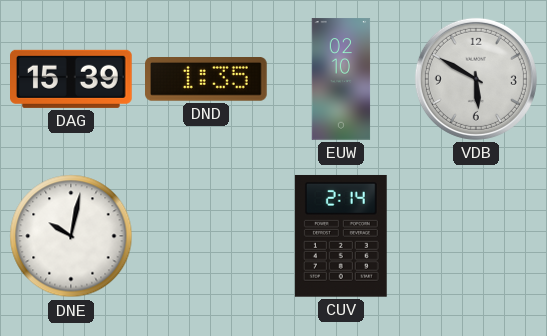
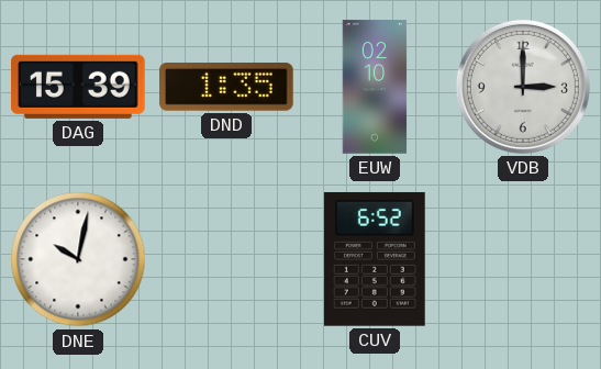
VDB: 5:50 -> 3:00
CUV: 2:14 -> 6:52
